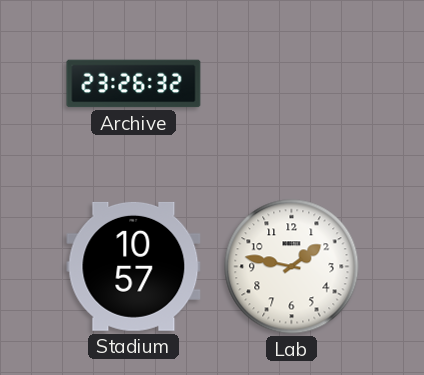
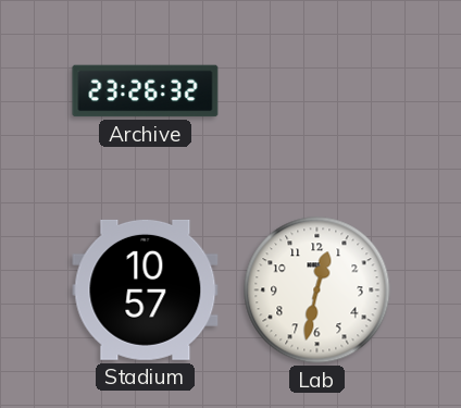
Lab: 1:47 -> 12:32
